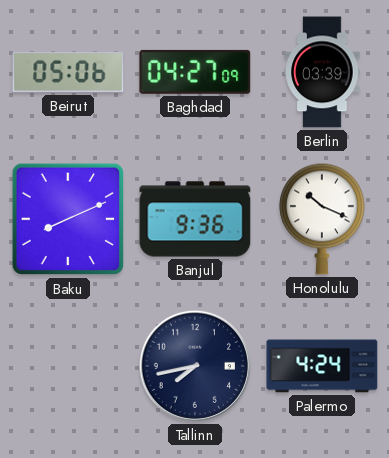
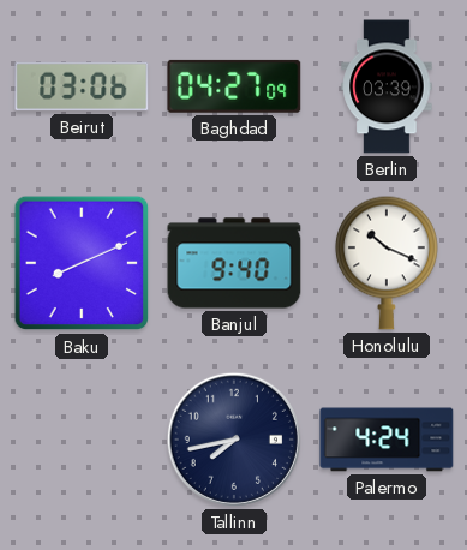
Beirut: 05:06 -> 03:06
Banjul: 9:36 -> 9:40
